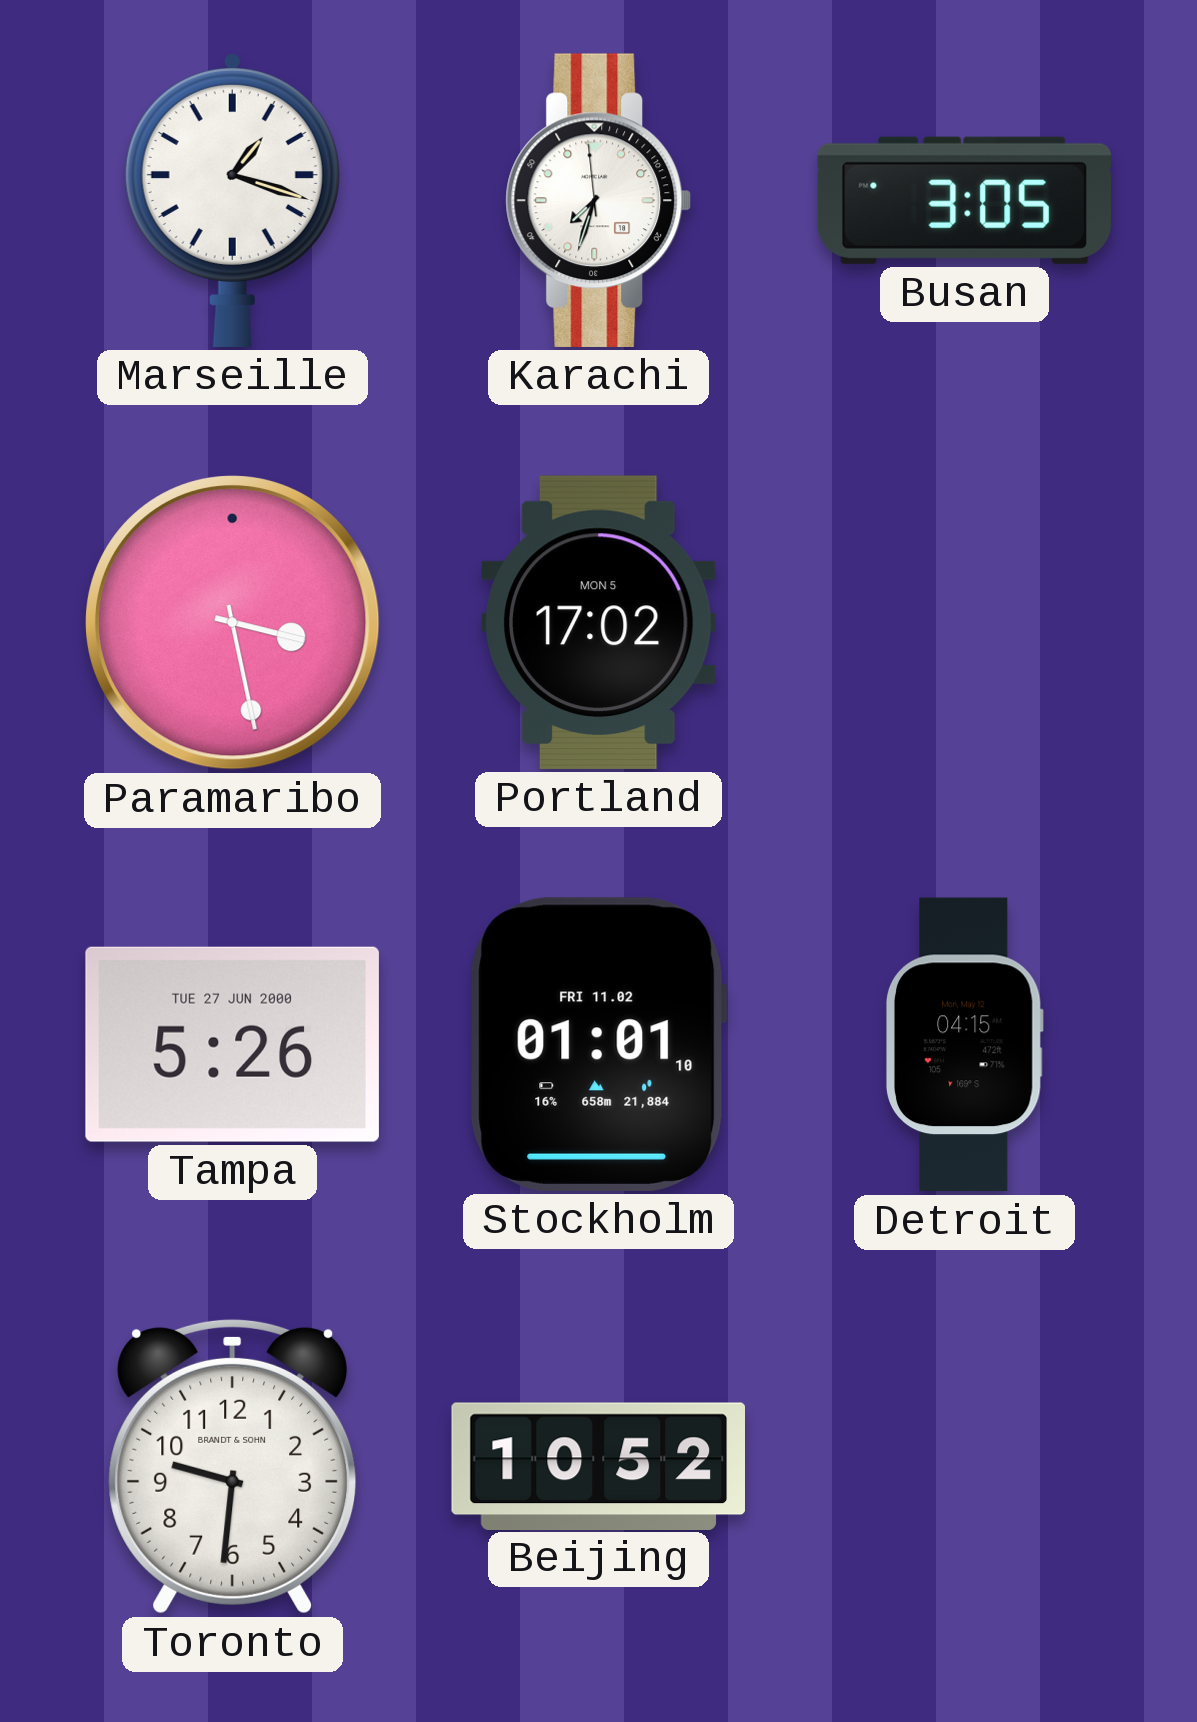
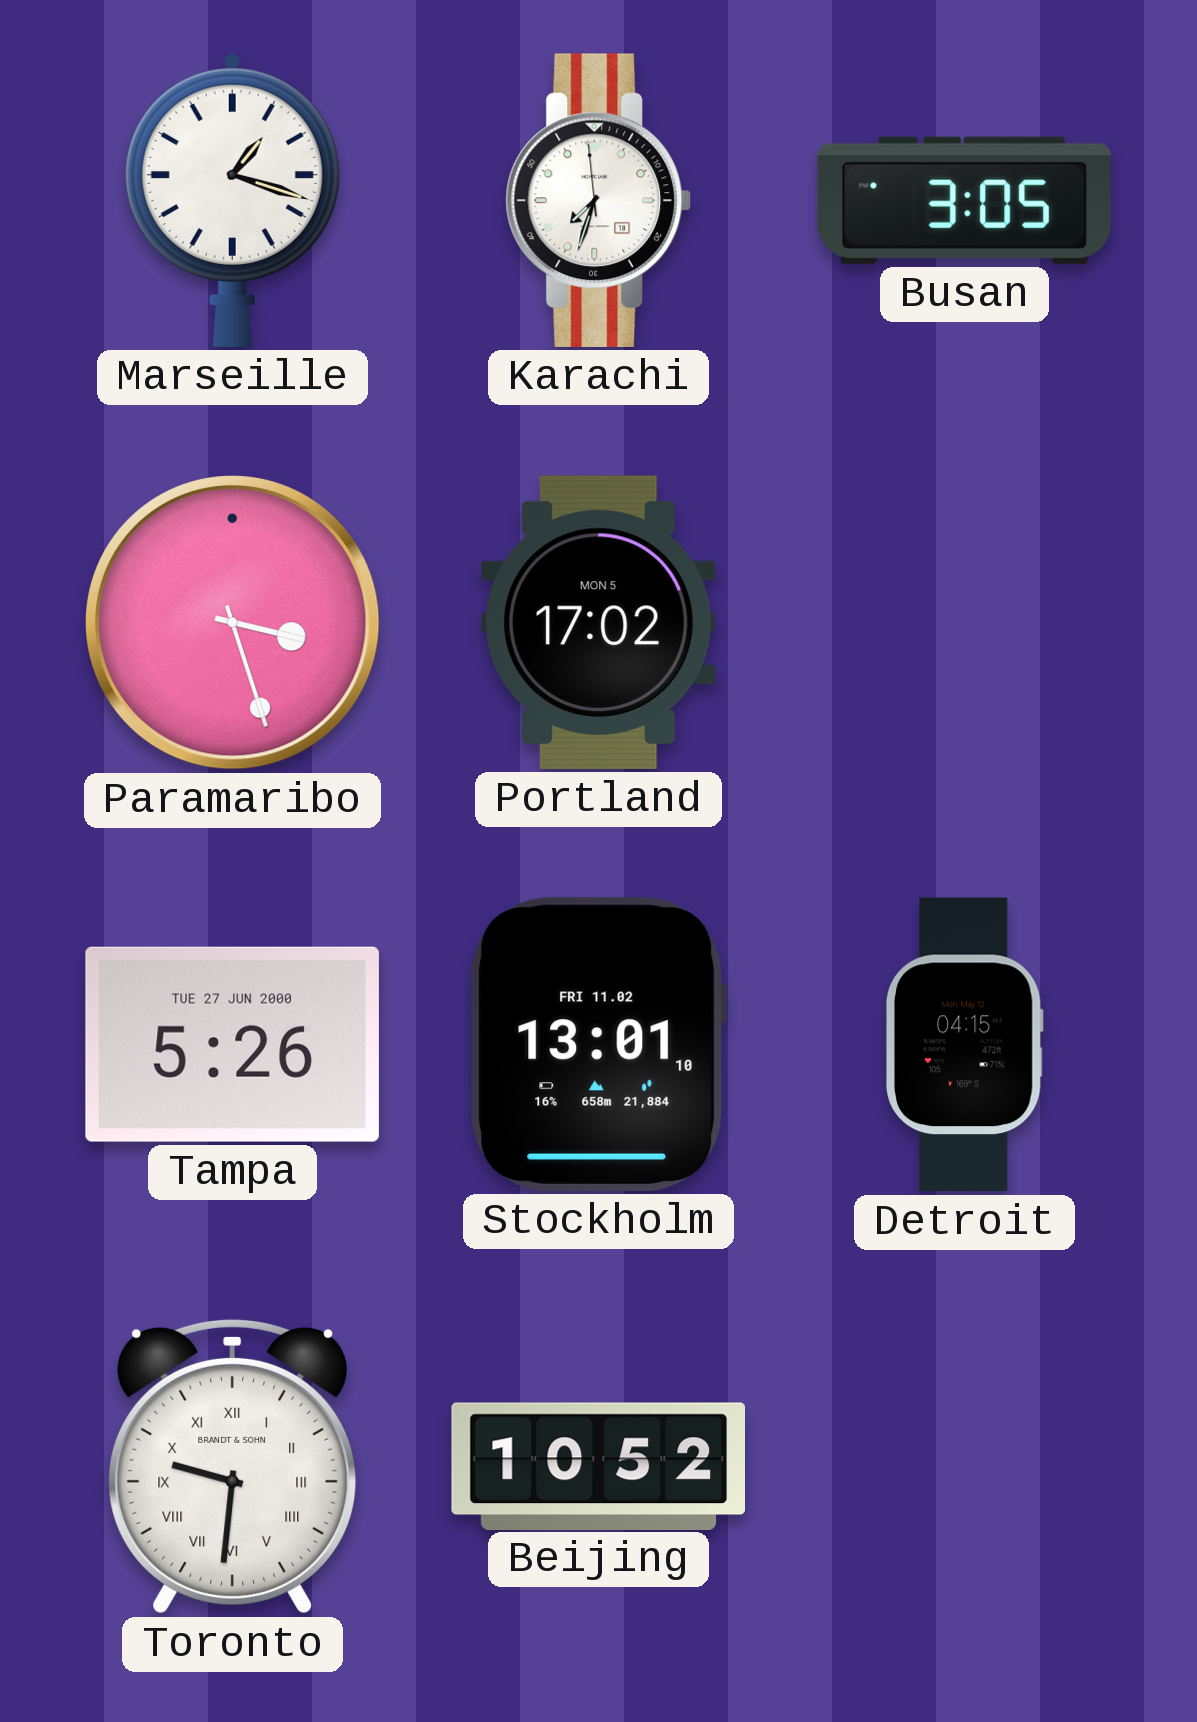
Paramaribo: 3:28 -> 3:27
Stockholm: 01:01 -> 13:01
Toronto numerals: Arabic -> Roman
